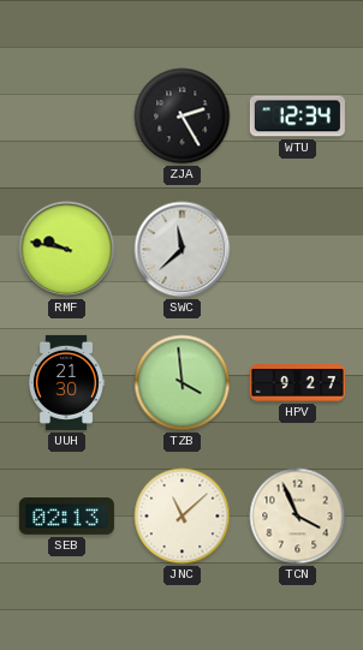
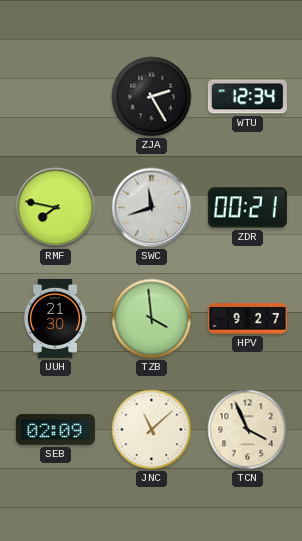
RMF: 9:47 -> 7:47
SWC: 11:38 -> 11:42
ZDR: none -> 00:21
SEB: 02:13 -> 02:09
